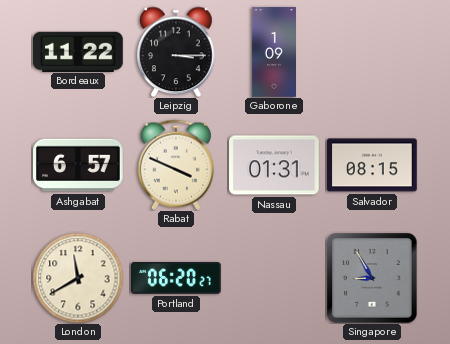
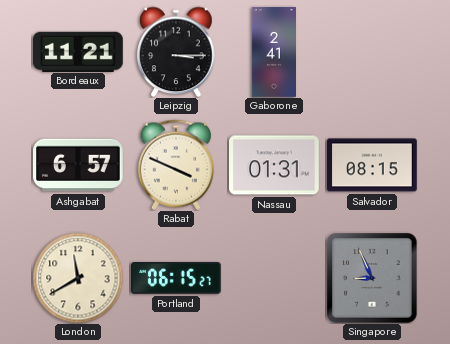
Bordeaux: 11:22 -> 11:21
Gaborone: 1:09 -> 2:41
Portland: 06:20 -> 06:15
Singapore: 8:55 -> 8:56
